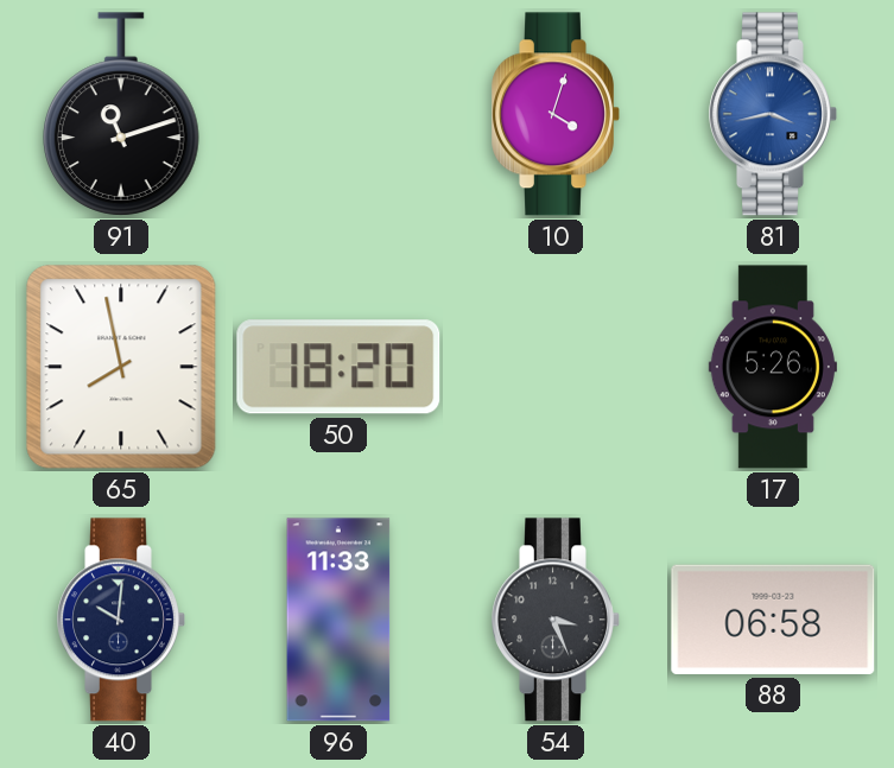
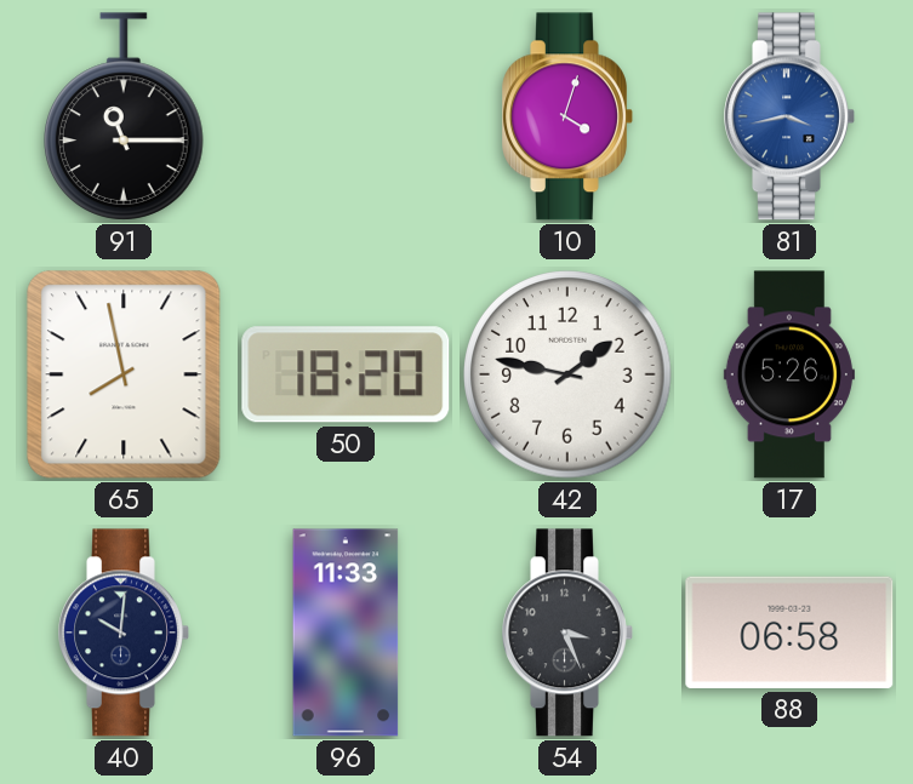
91: 11:12 -> 11:15
42: none -> 1:47
